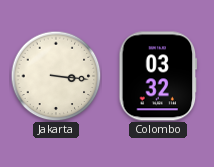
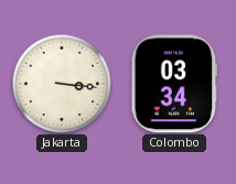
Colombo: 03:32 -> 03:34
